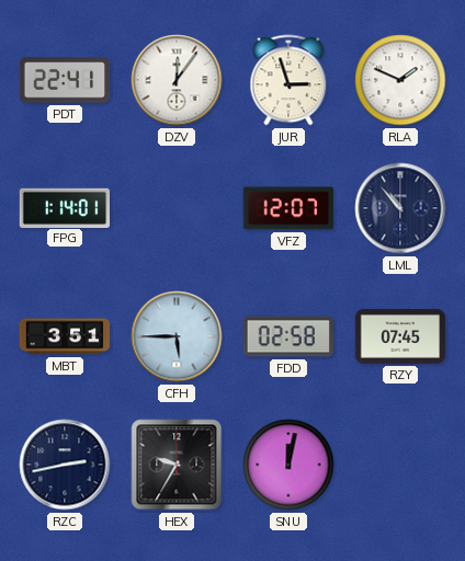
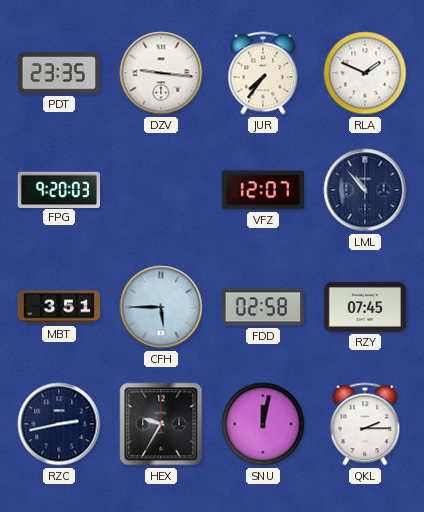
PDT: 22:41 -> 23:35
DZV: 12:06 -> 9:16
JUR: 2:57 -> 7:36
FPG: 1:14 -> 9:20
QKL: none -> 2:15
